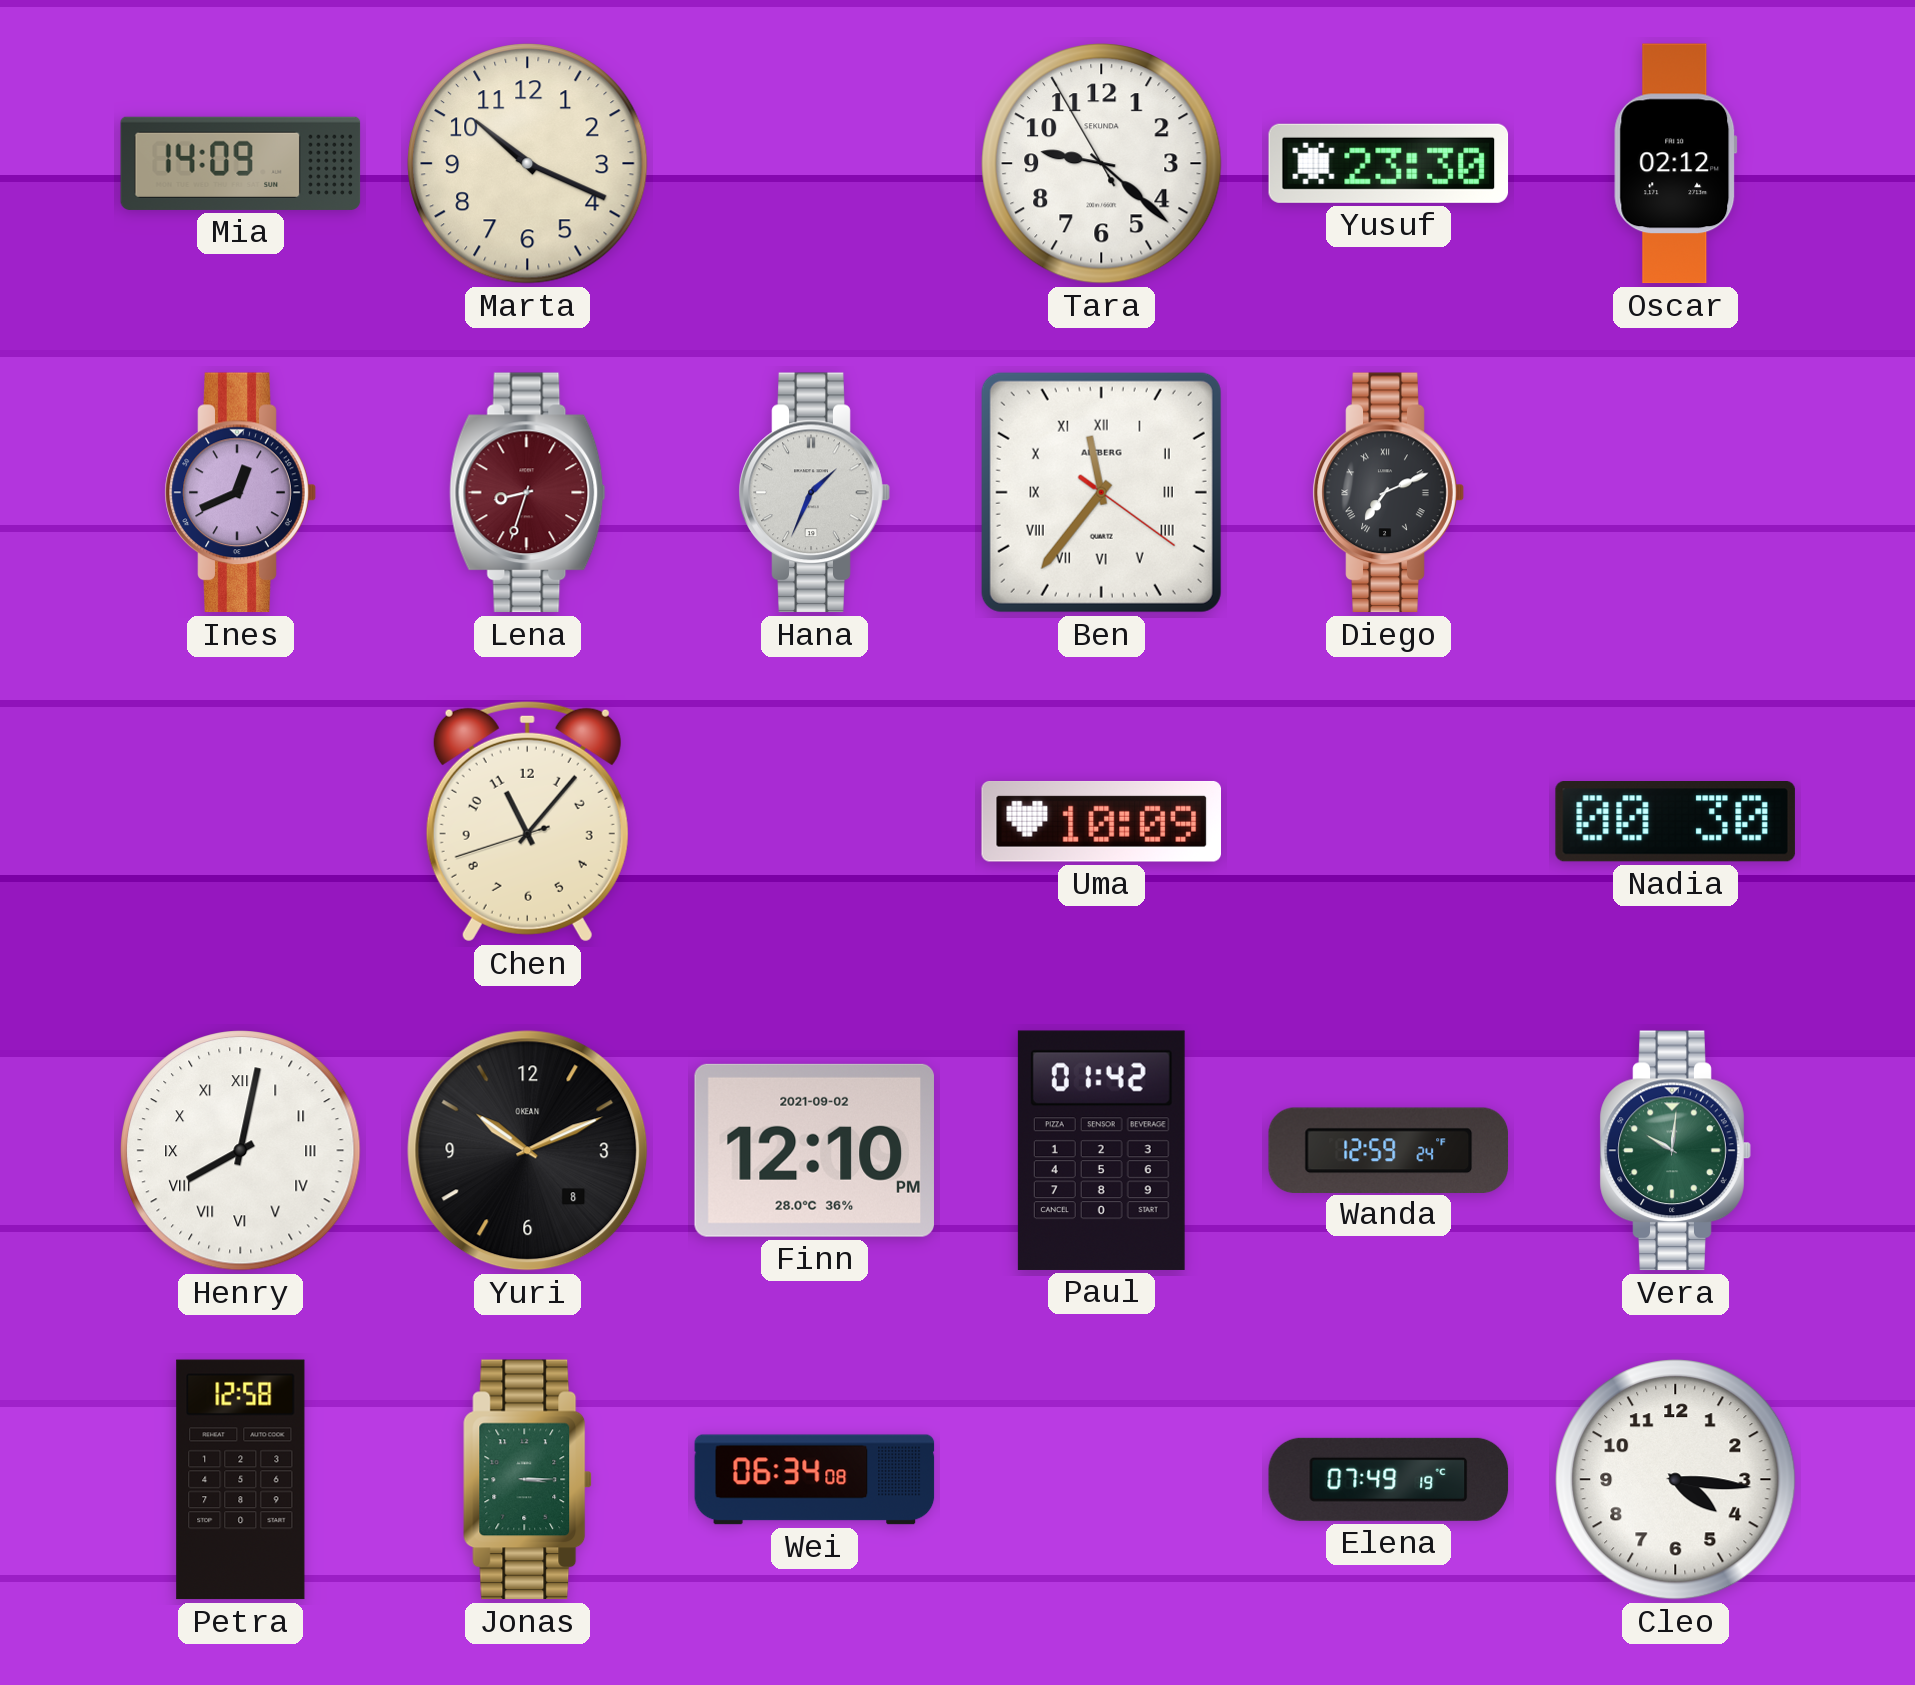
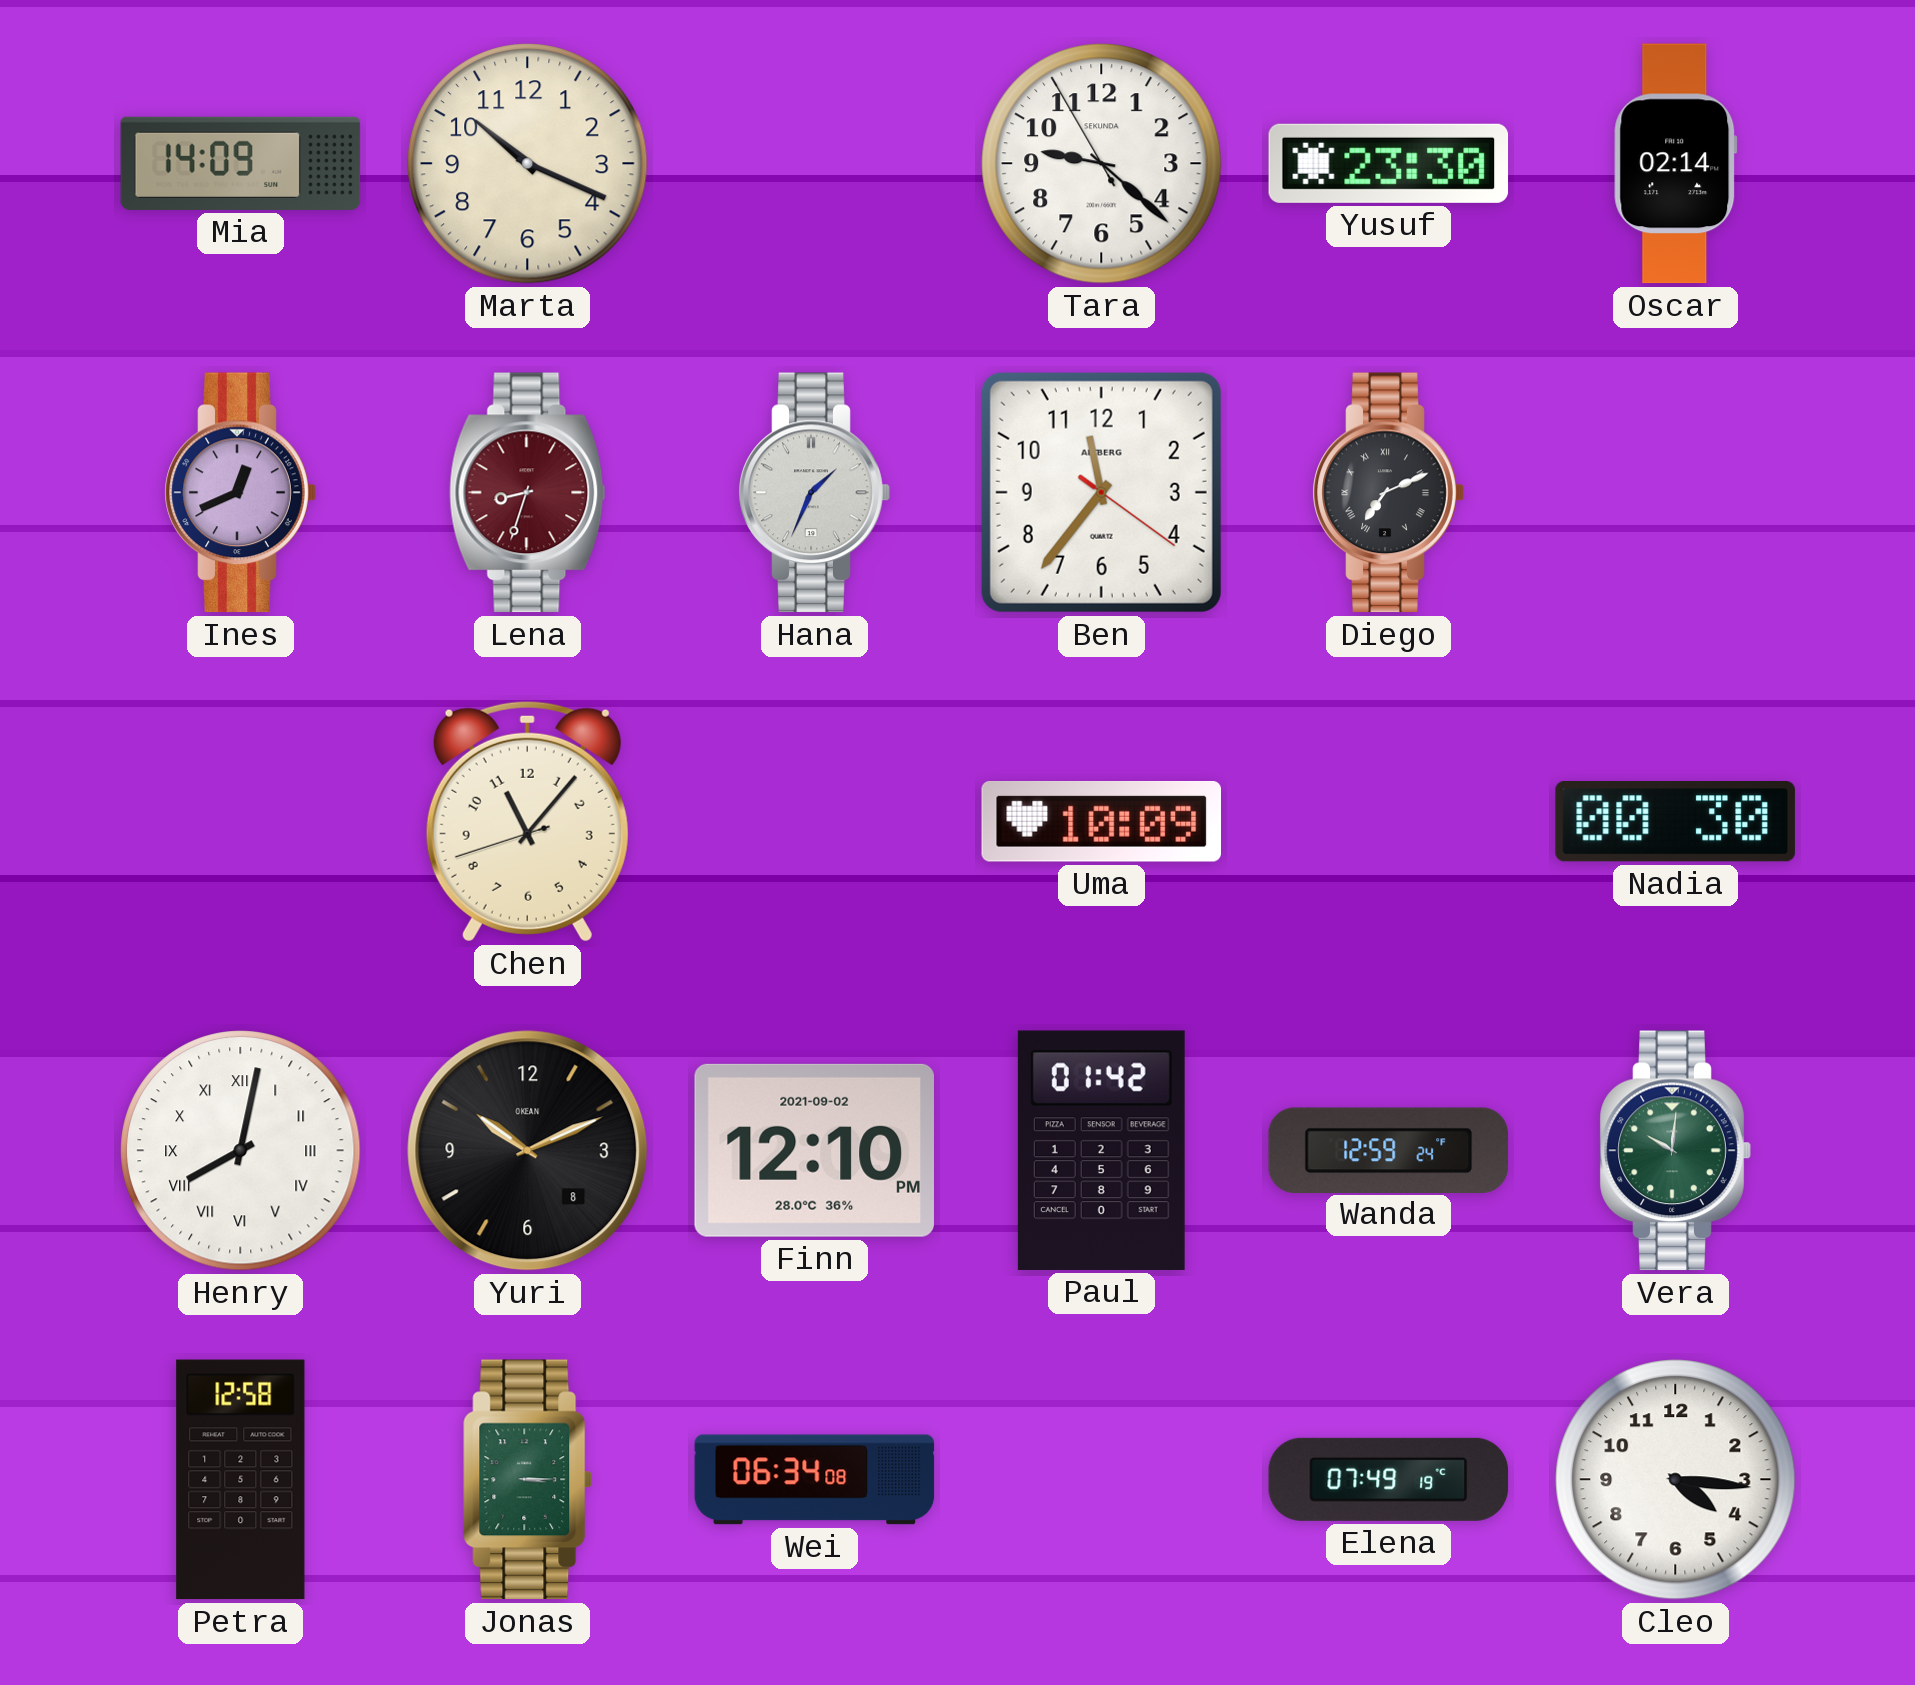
Oscar: 02:12 -> 02:14
Ben numerals: Roman -> Arabic
